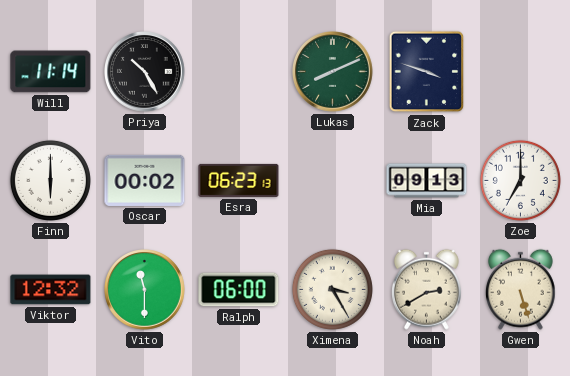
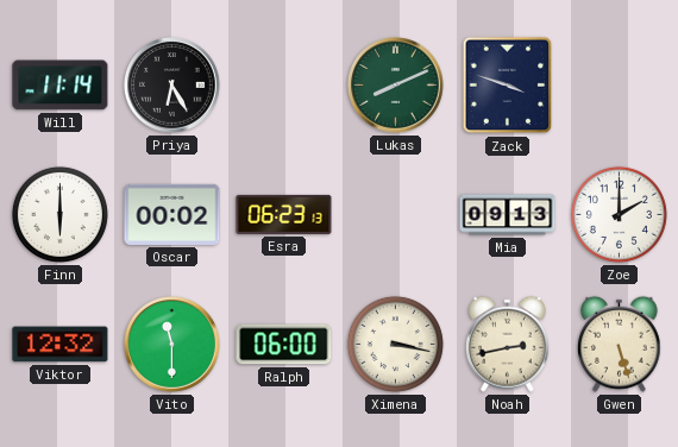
Priya: 10:25 -> 6:25
Zoe: 7:00 -> 2:00
Ximena: 3:25 -> 3:17
Noah: 2:40 -> 2:43
